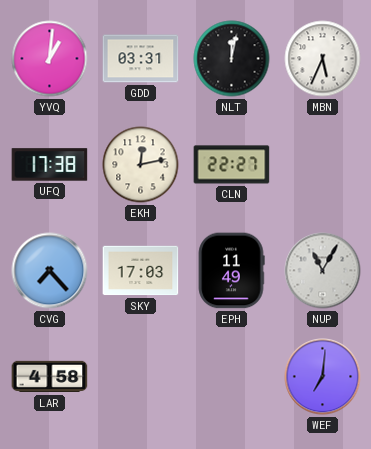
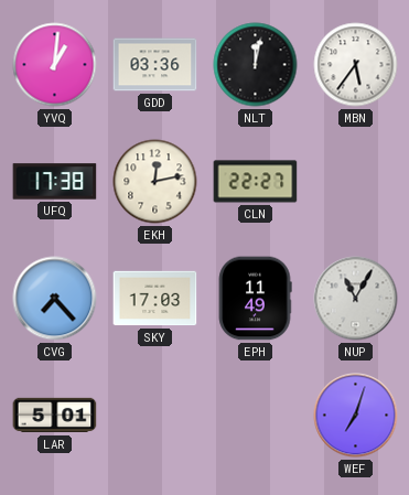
GDD: 03:31 -> 03:36
MBN: 5:34 -> 5:36
LAR: 4:58 -> 5:01
WEF: 7:01 -> 7:03
